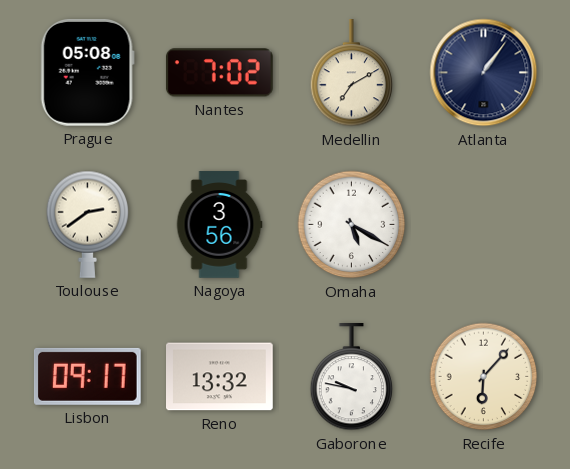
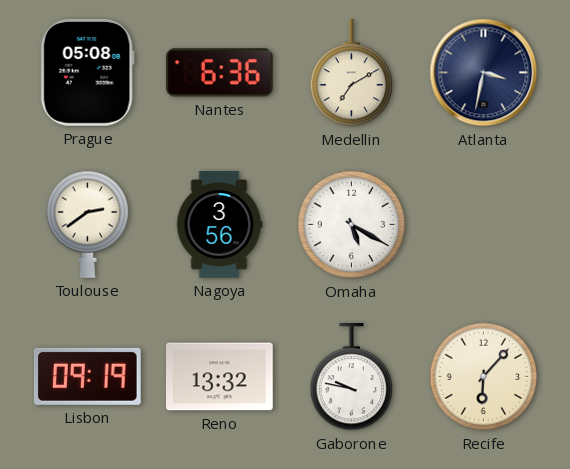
Nantes: 7:02 -> 6:36
Atlanta: 1:06 -> 3:32
Lisbon: 09:17 -> 09:19
